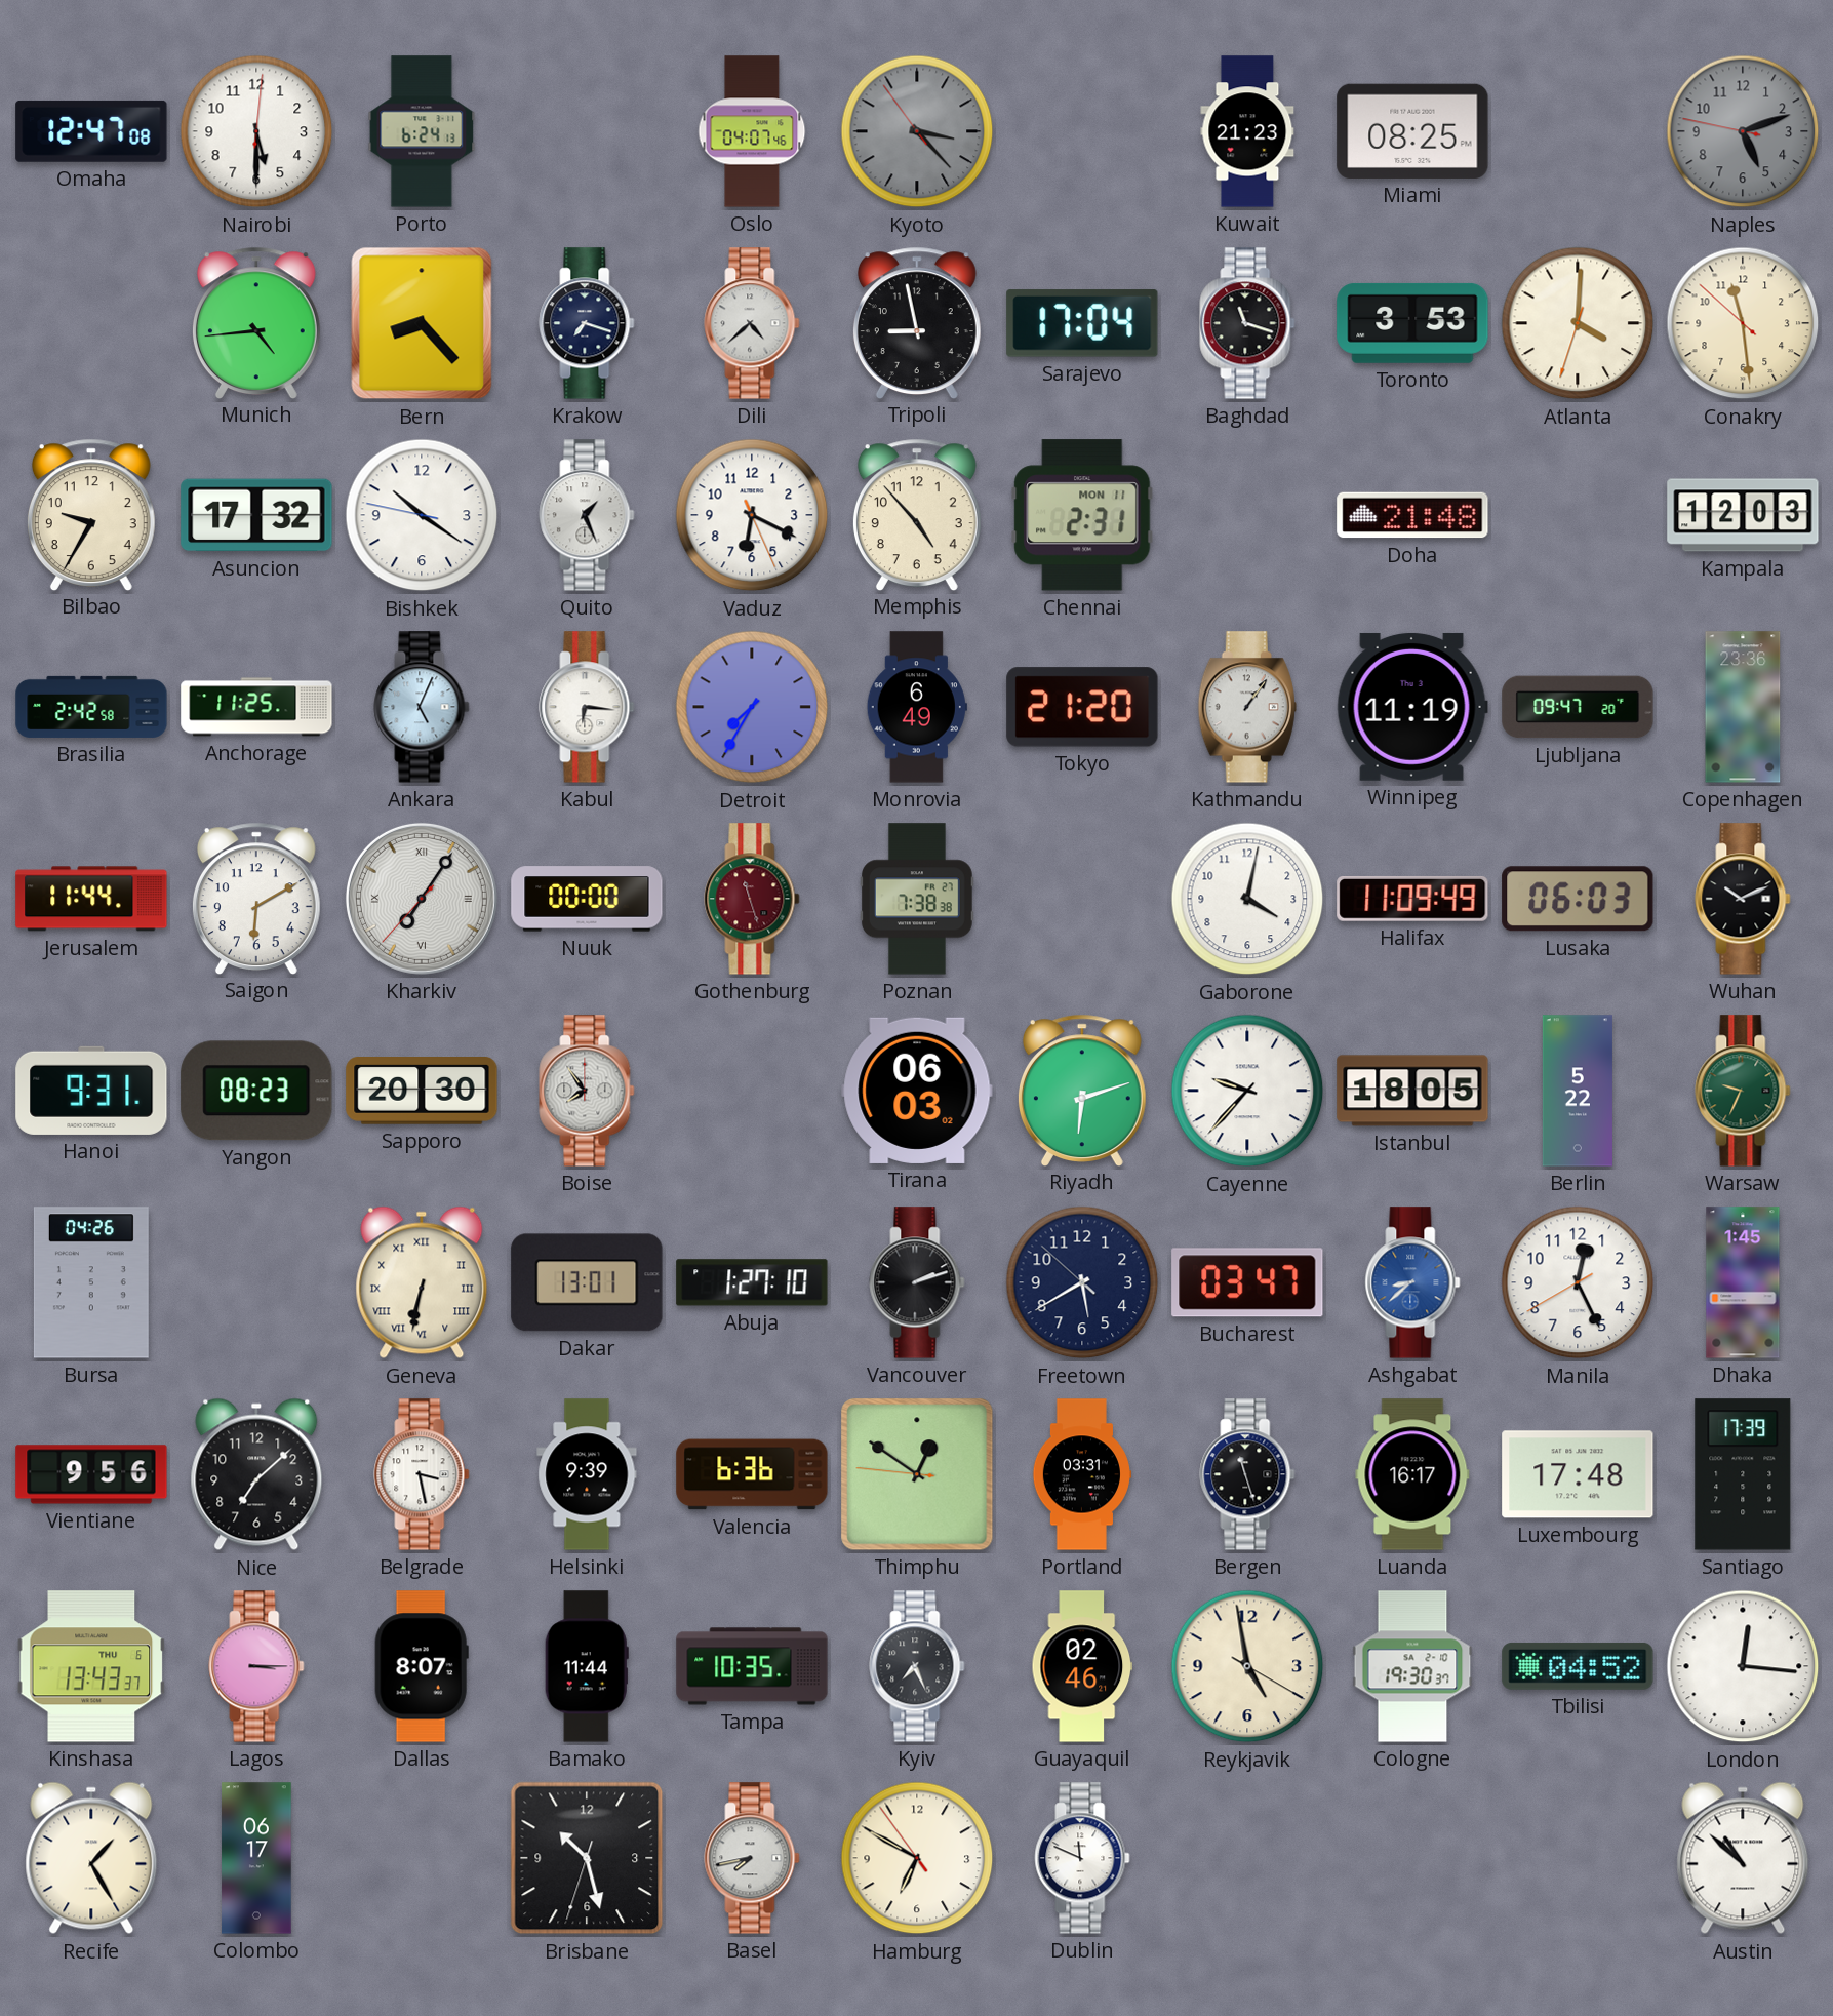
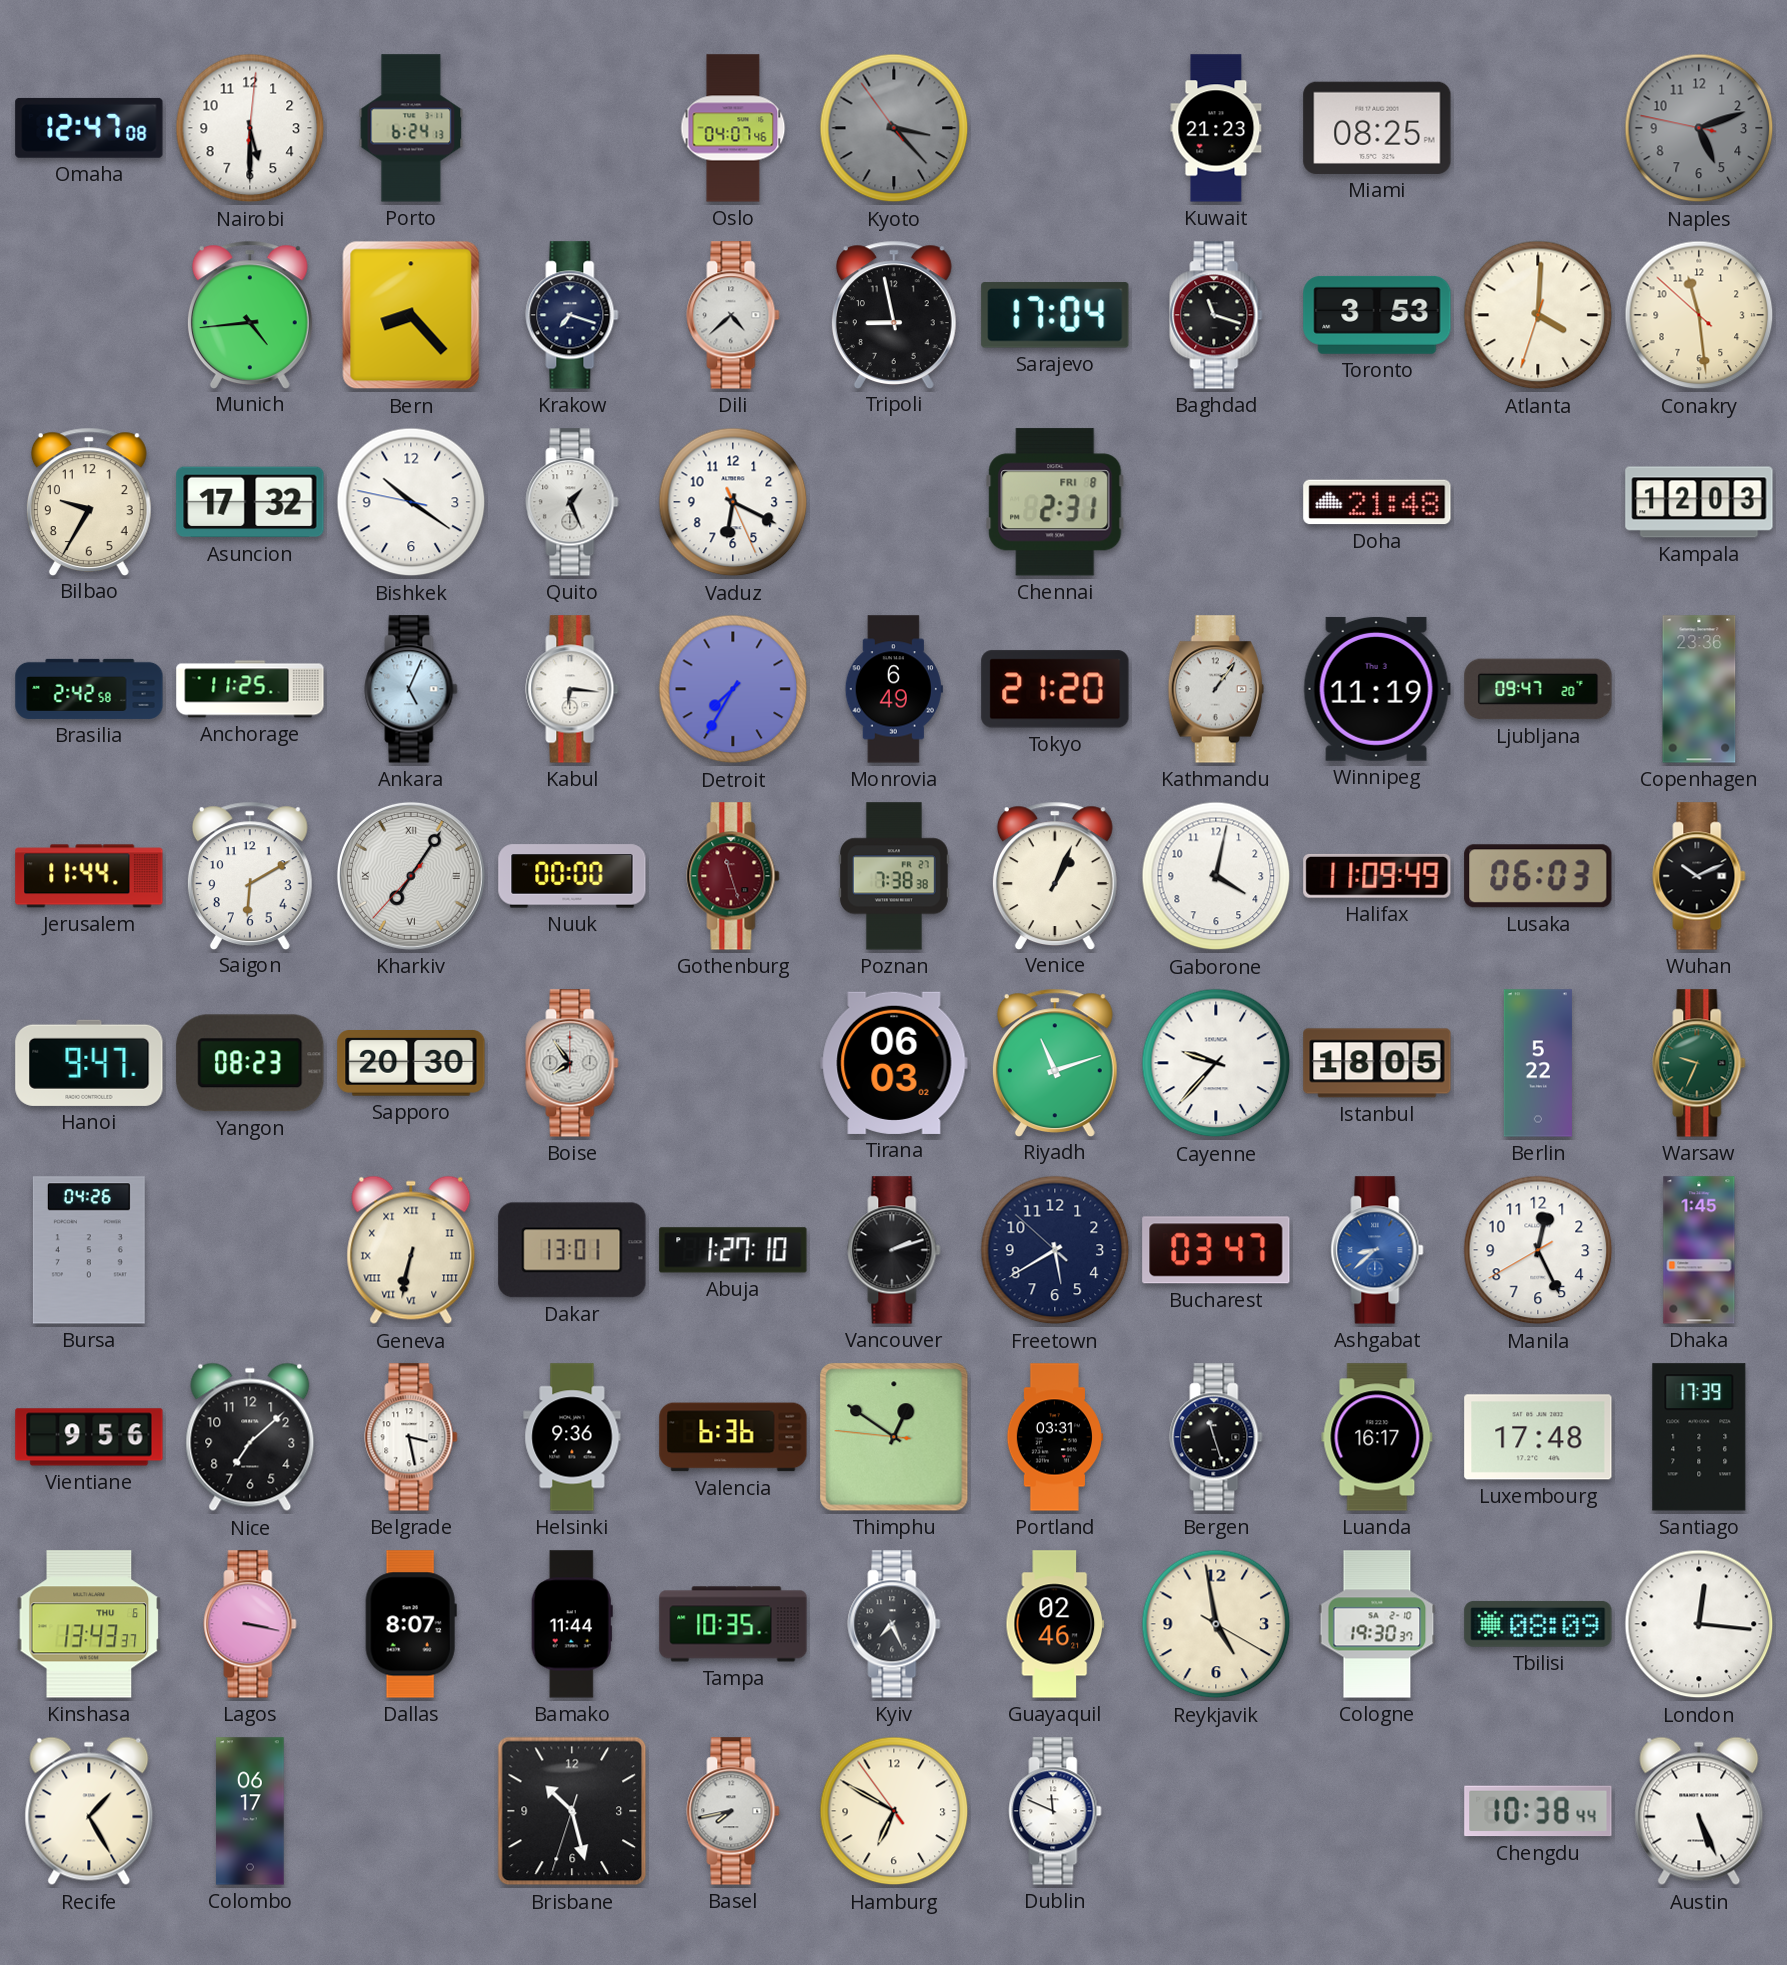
Memphis: 4:53 -> none
Chennai date: MON 11 -> FRI 8
Venice: none -> 1:04
Hanoi: 9:31 -> 9:47
Riyadh: 6:12 -> 11:12
Helsinki: 9:39 -> 9:36
Lagos: 3:15 -> 3:17
Tbilisi: 04:52 -> 08:09
Chengdu: none -> 10:38
Austin: 10:52 -> 5:26
